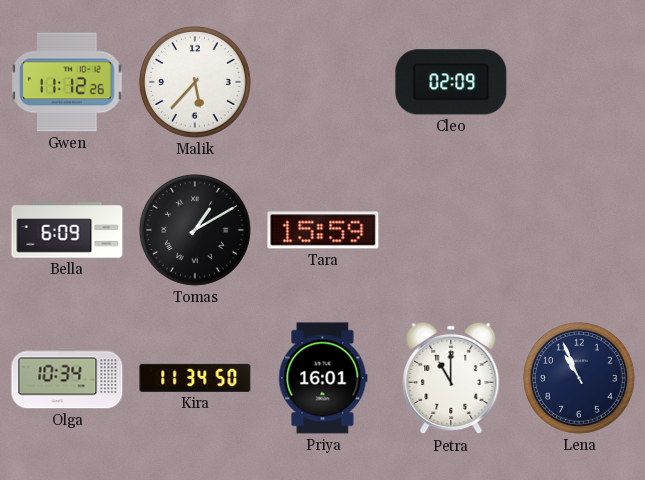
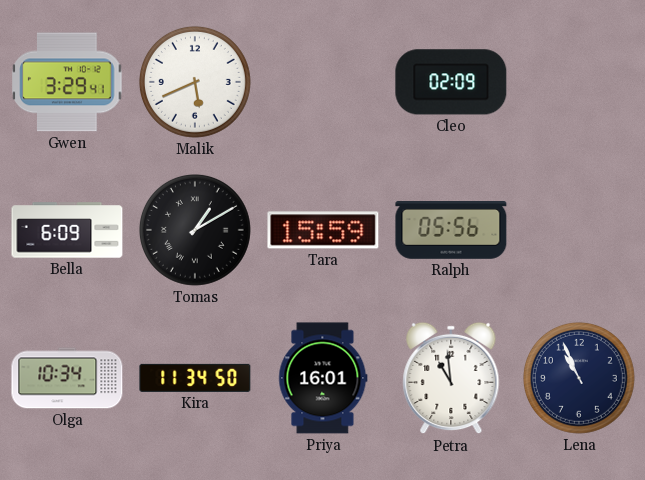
Gwen: 11:12 -> 3:29
Malik: 5:37 -> 5:41
Ralph: none -> 05:56
Petra: 11:00 -> 10:59
